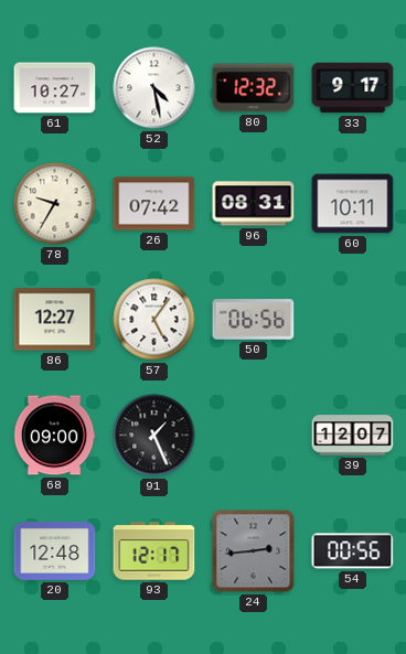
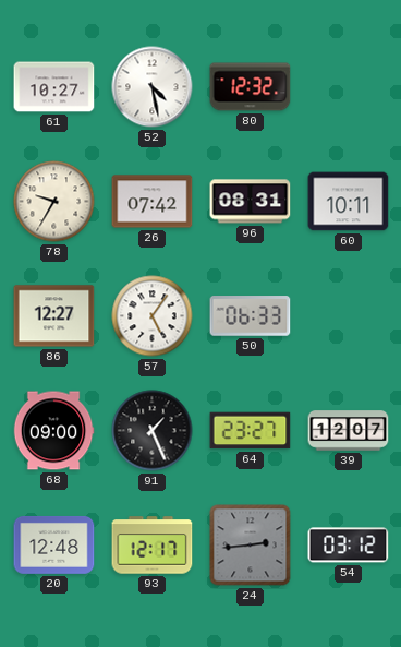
33: 9:17 -> none
50: 06:56 -> 06:33
64: none -> 23:27
54: 00:56 -> 03:12
